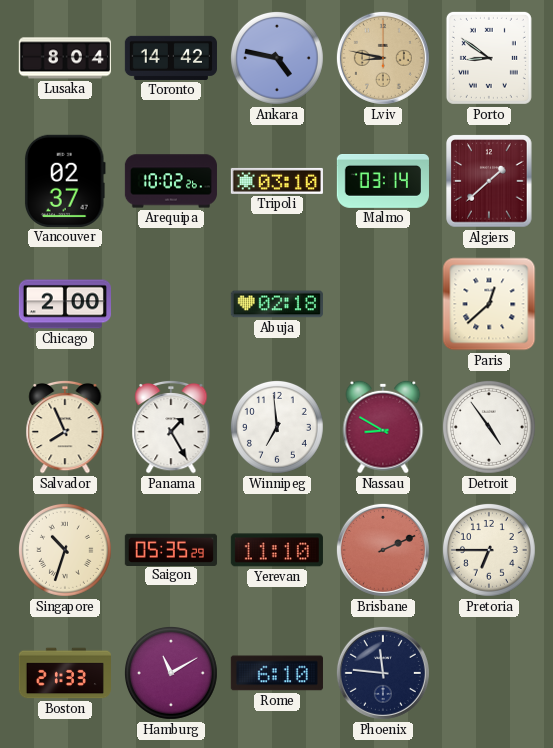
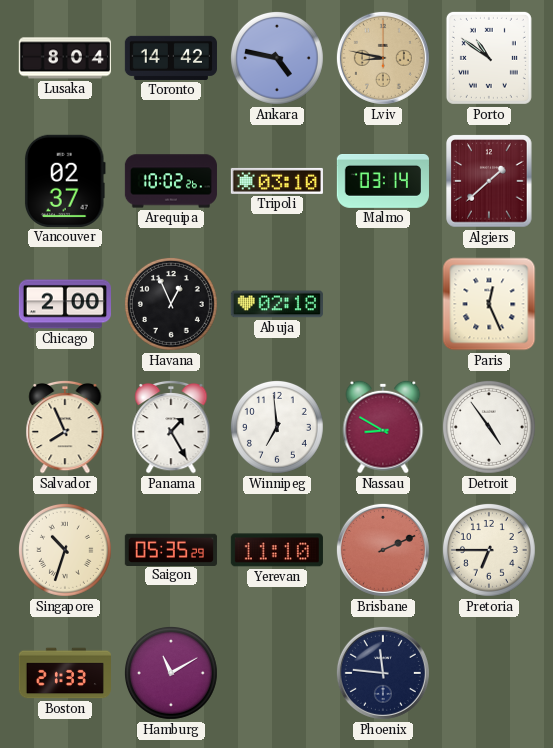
Porto: 8:51 -> 10:51
Havana: none -> 12:56
Paris: 12:38 -> 12:26
Rome: 6:10 -> none
